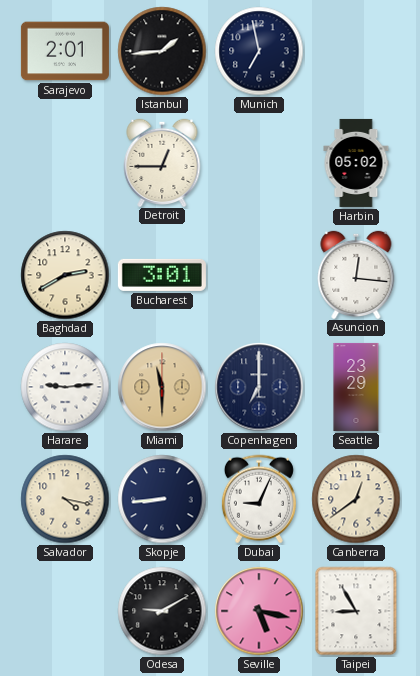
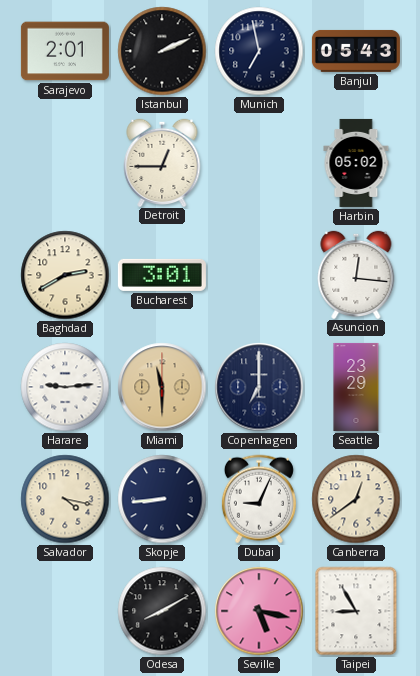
Istanbul: 1:44 -> 2:11
Banjul: none -> 05:43
Odesa: 9:10 -> 8:10
